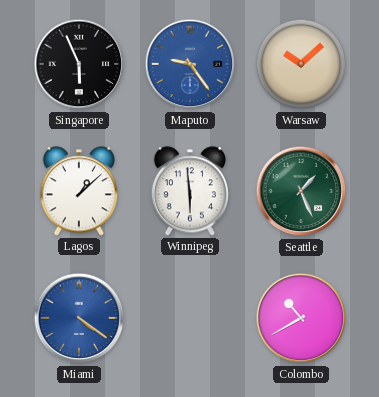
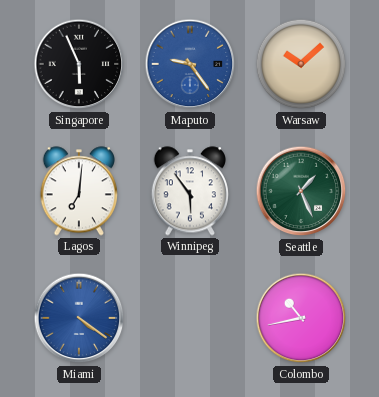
Lagos: 1:08 -> 7:01
Winnipeg: 5:59 -> 5:54
Colombo: 10:40 -> 10:43
